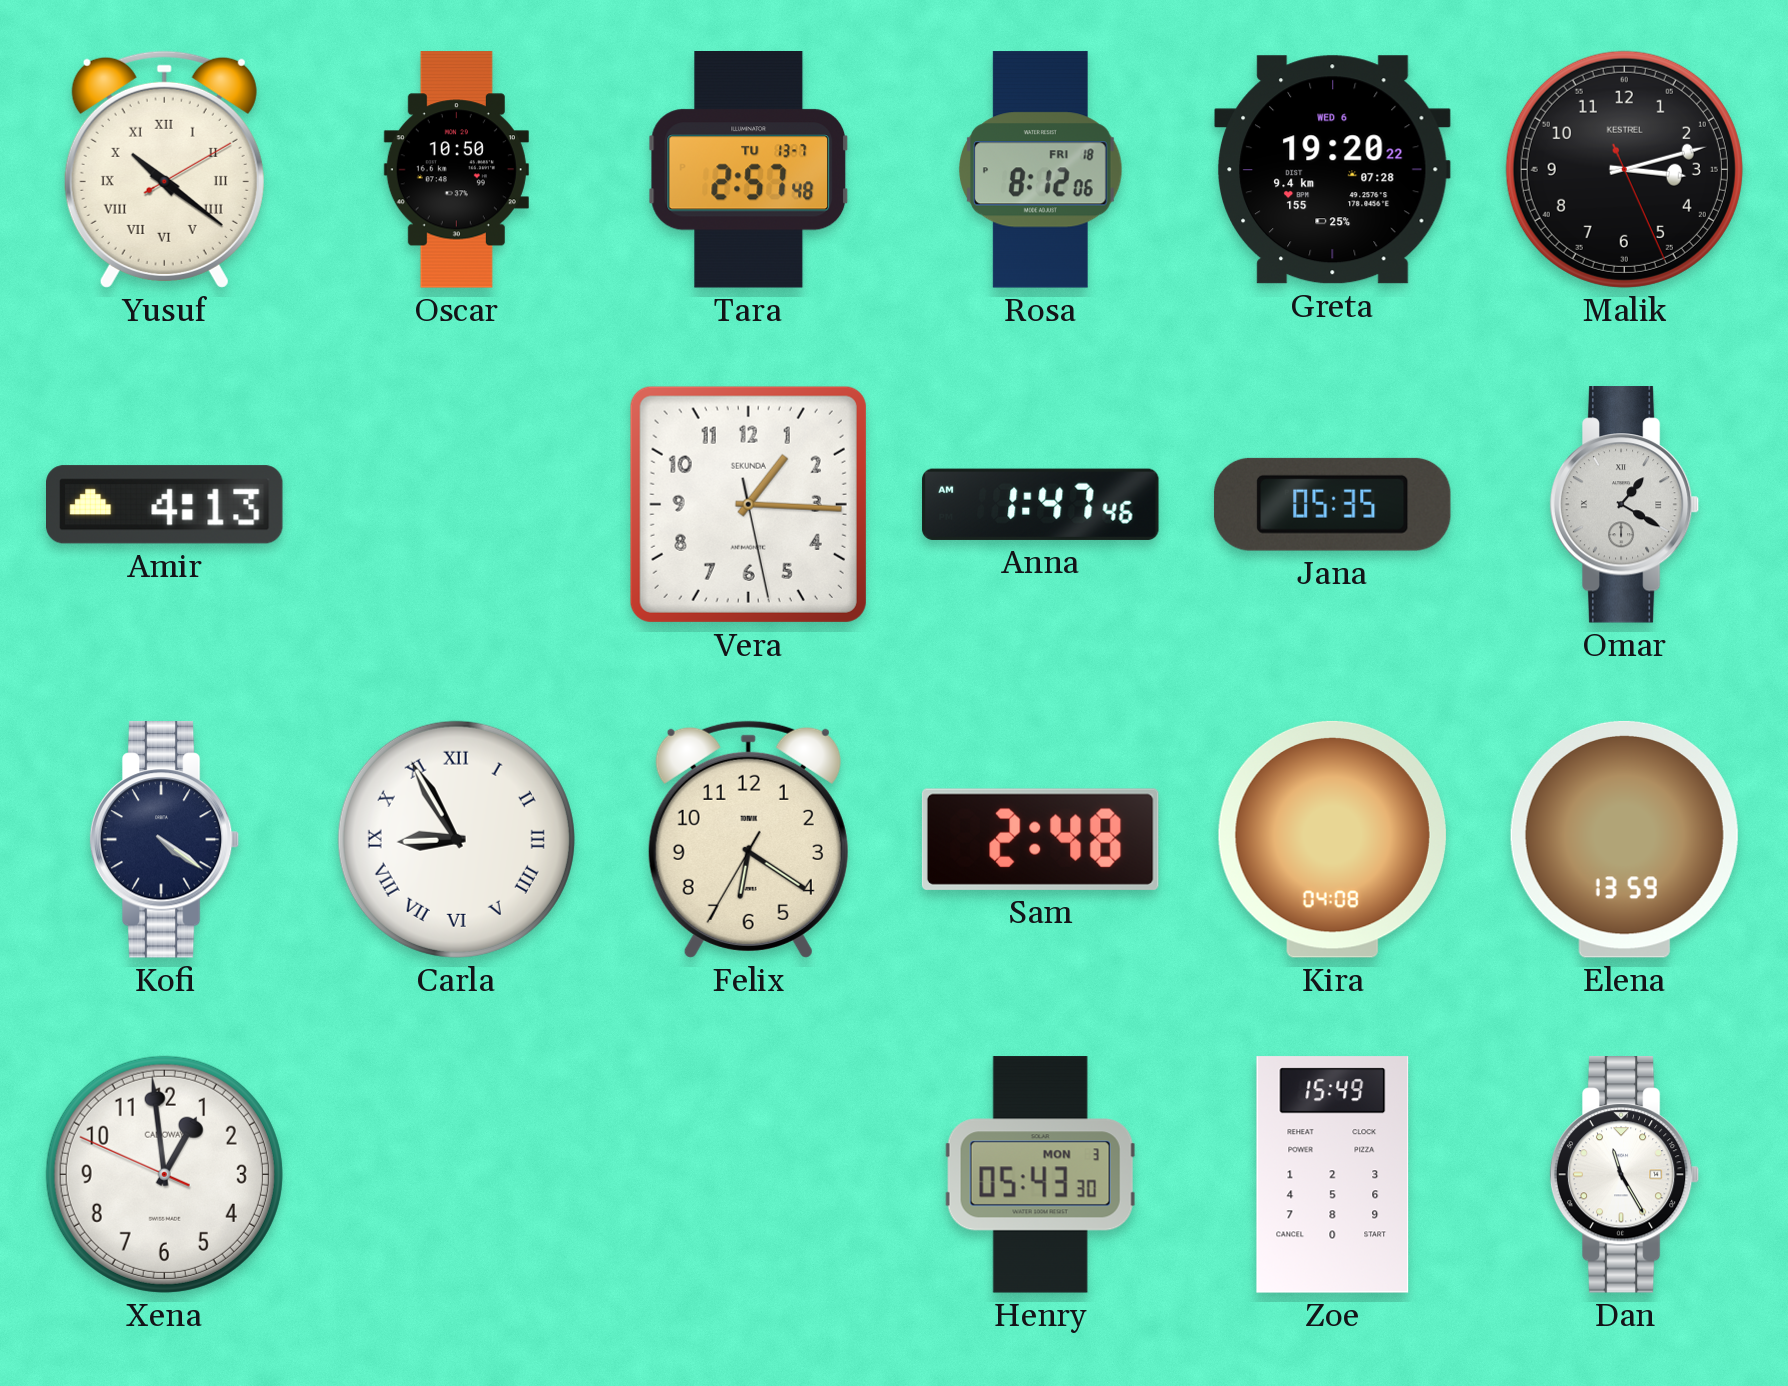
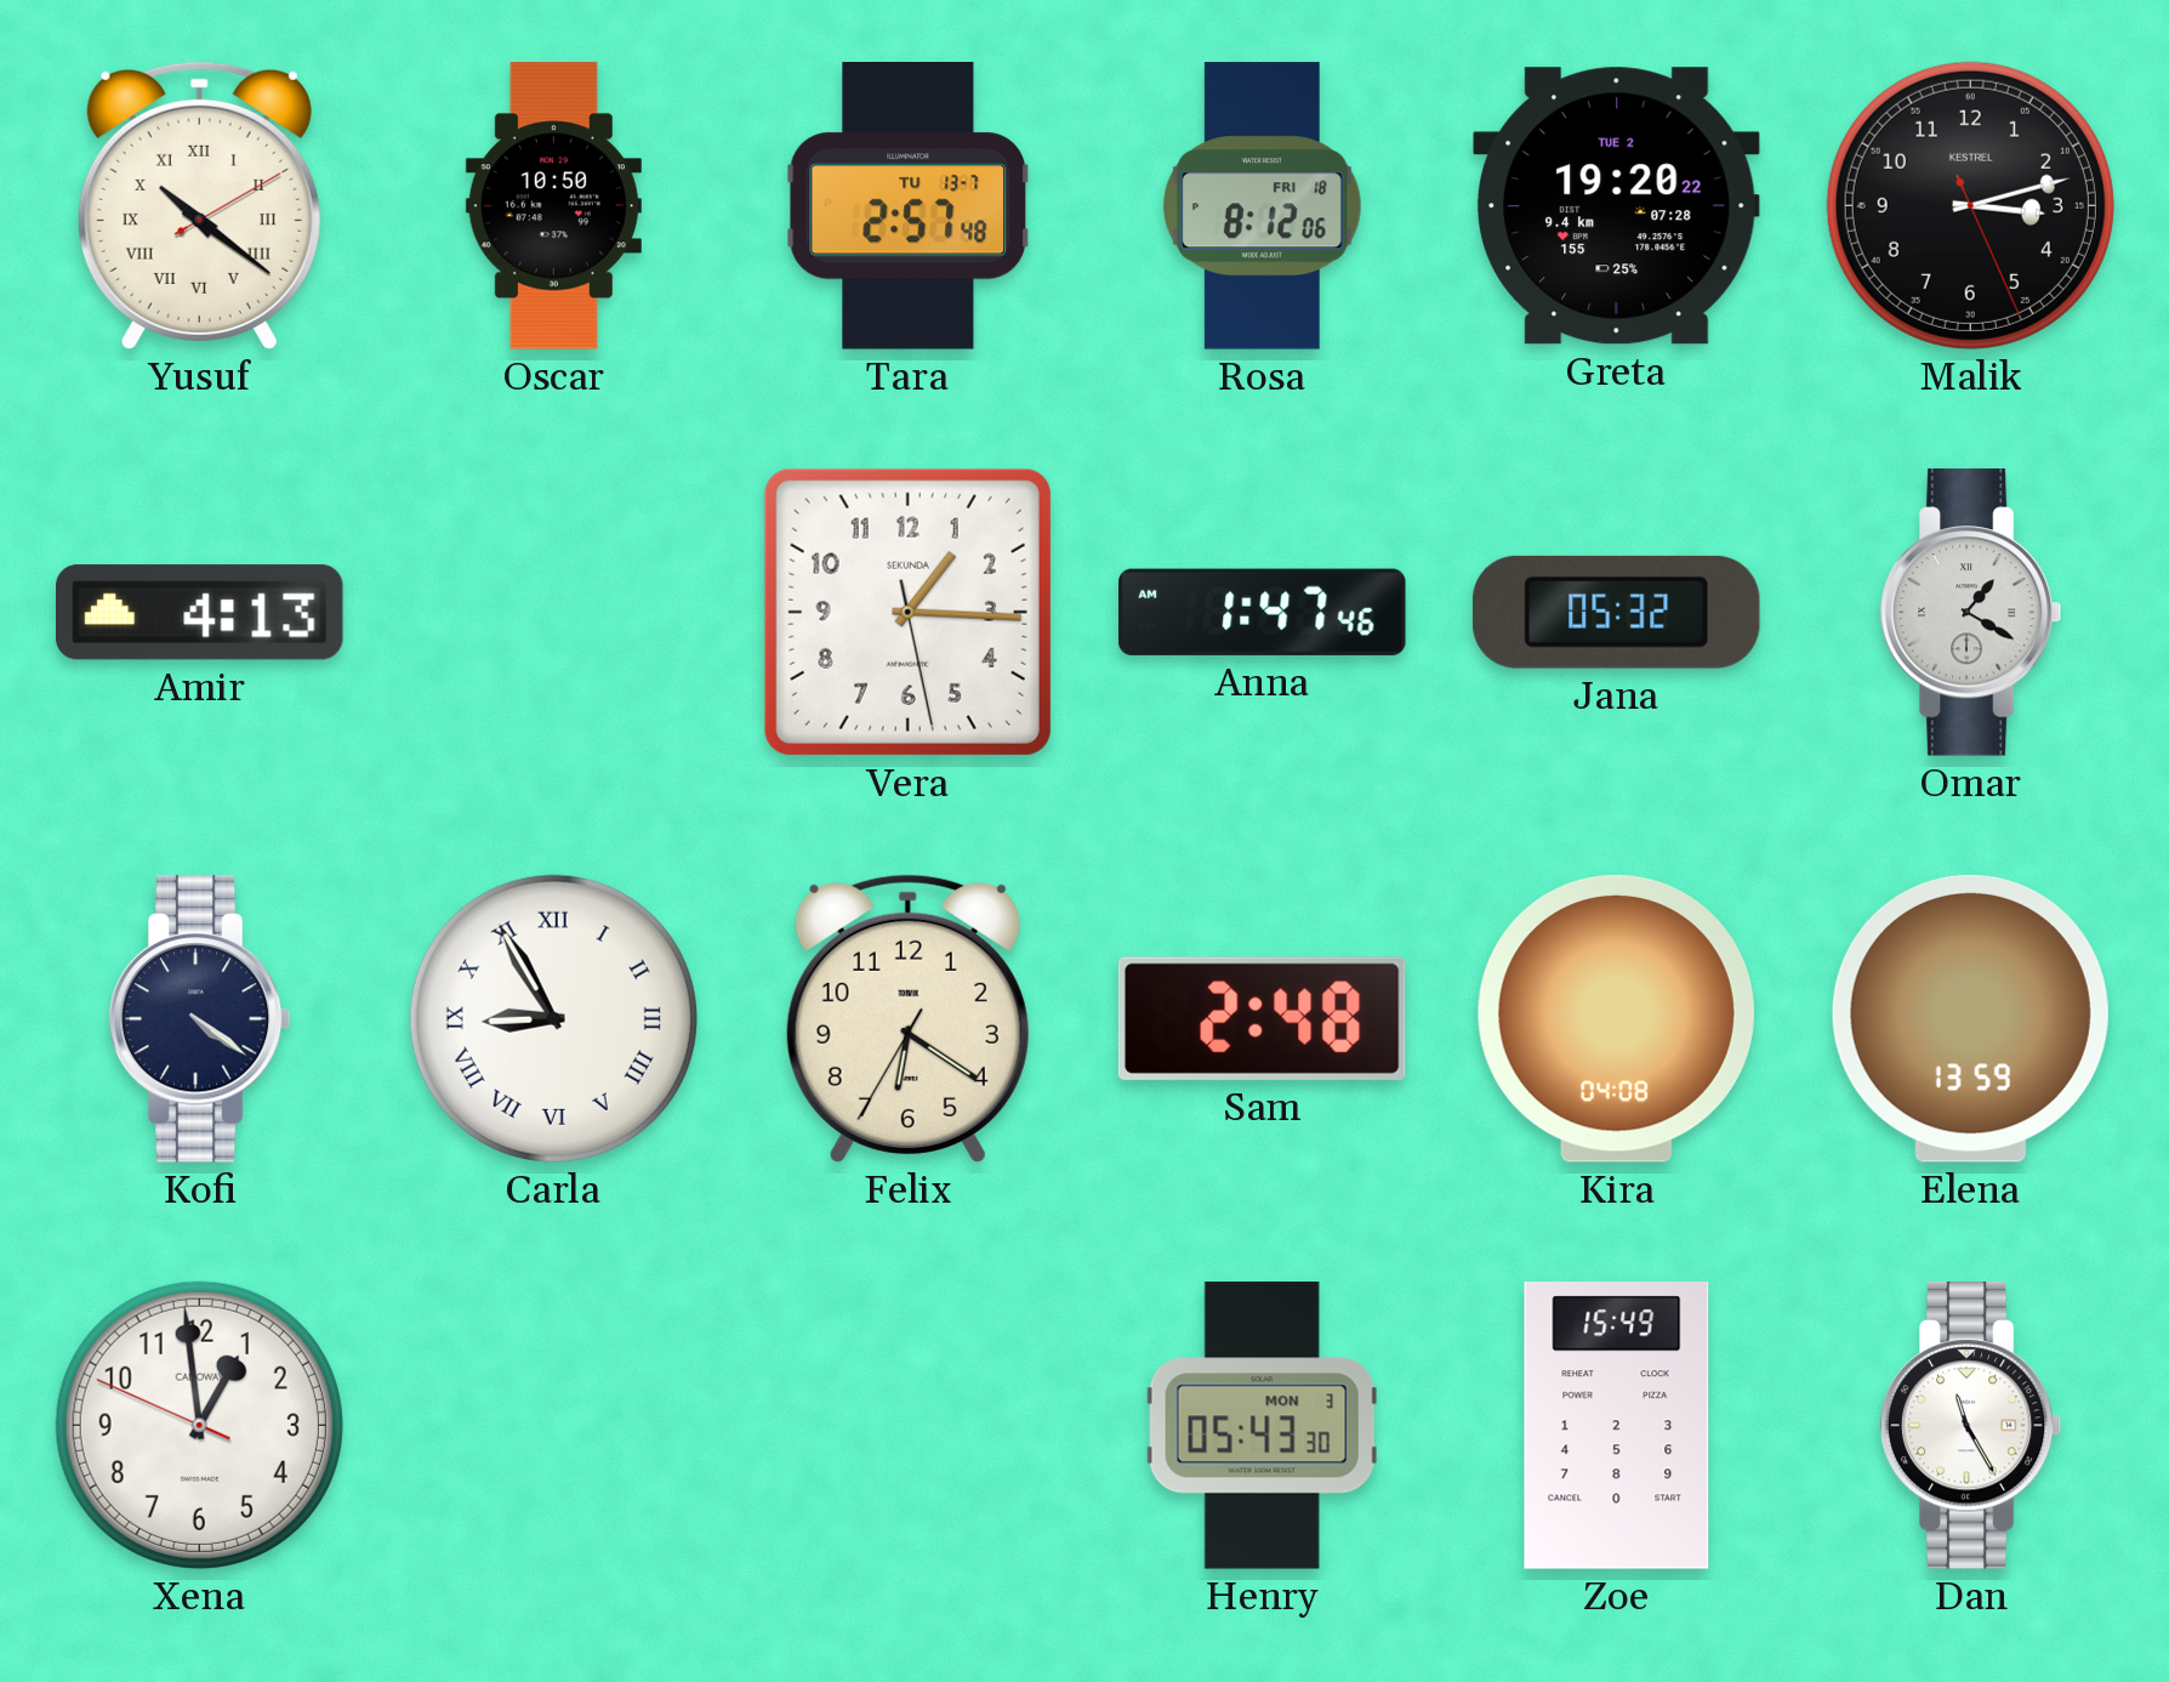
Greta date: WED 6 -> TUE 2
Jana: 05:35 -> 05:32
